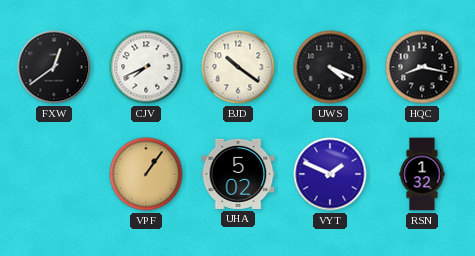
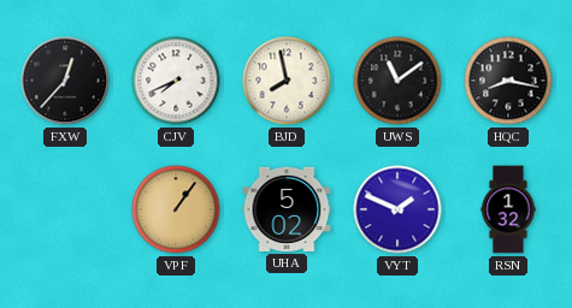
FXW: 12:39 -> 12:37
BJD: 10:21 -> 7:58
UWS: 4:19 -> 11:09
